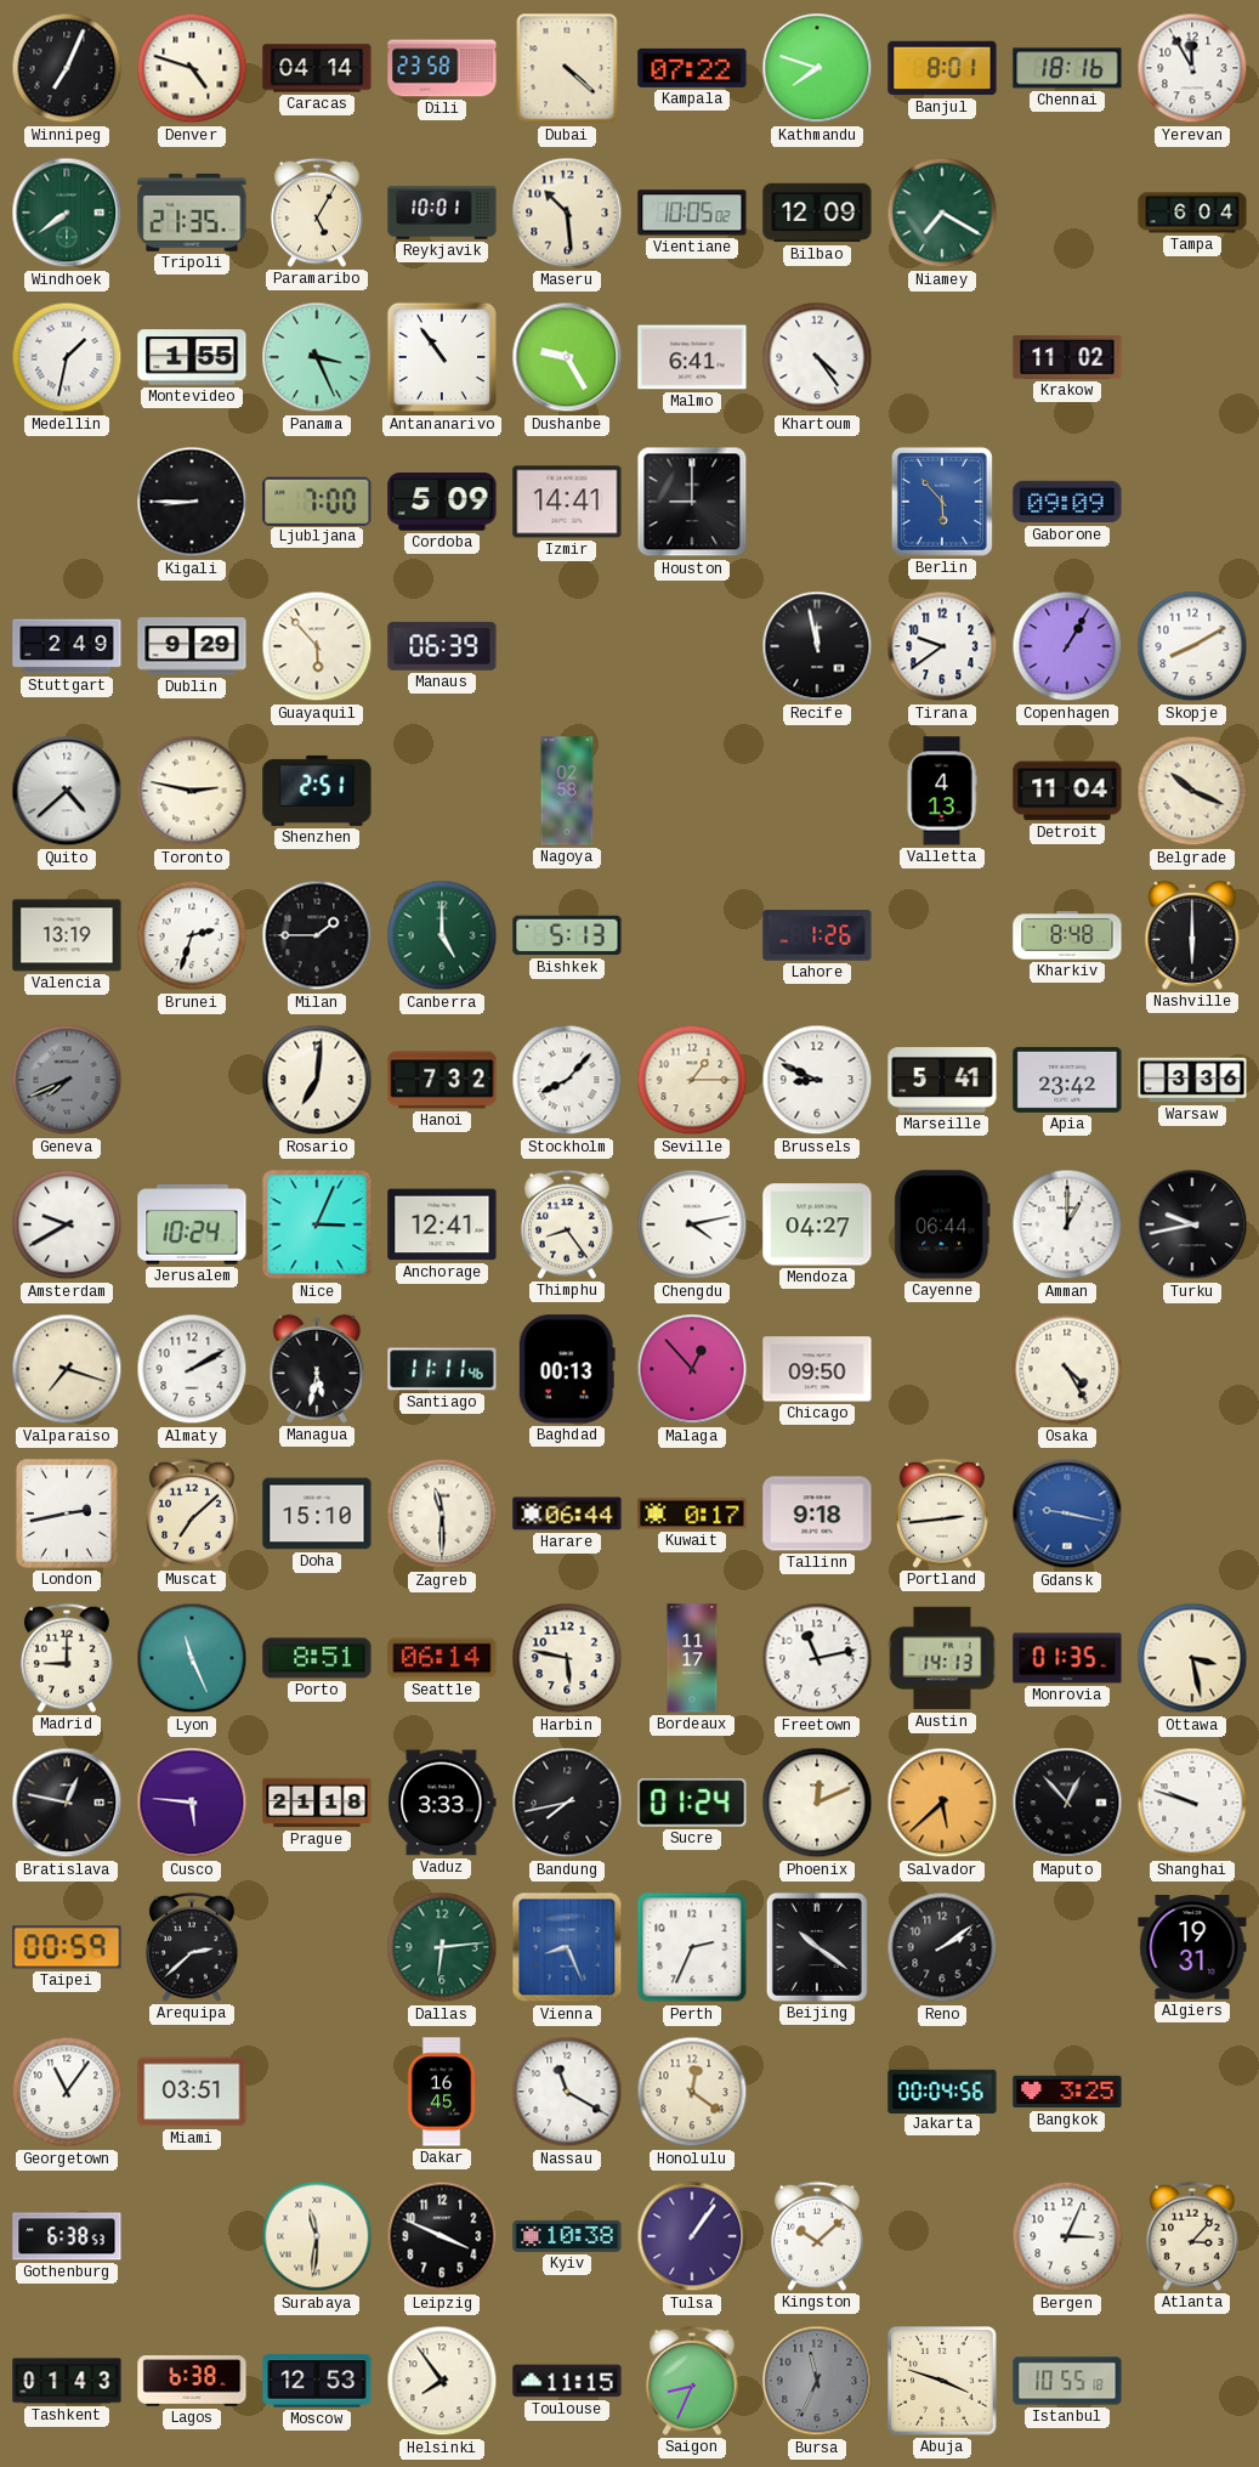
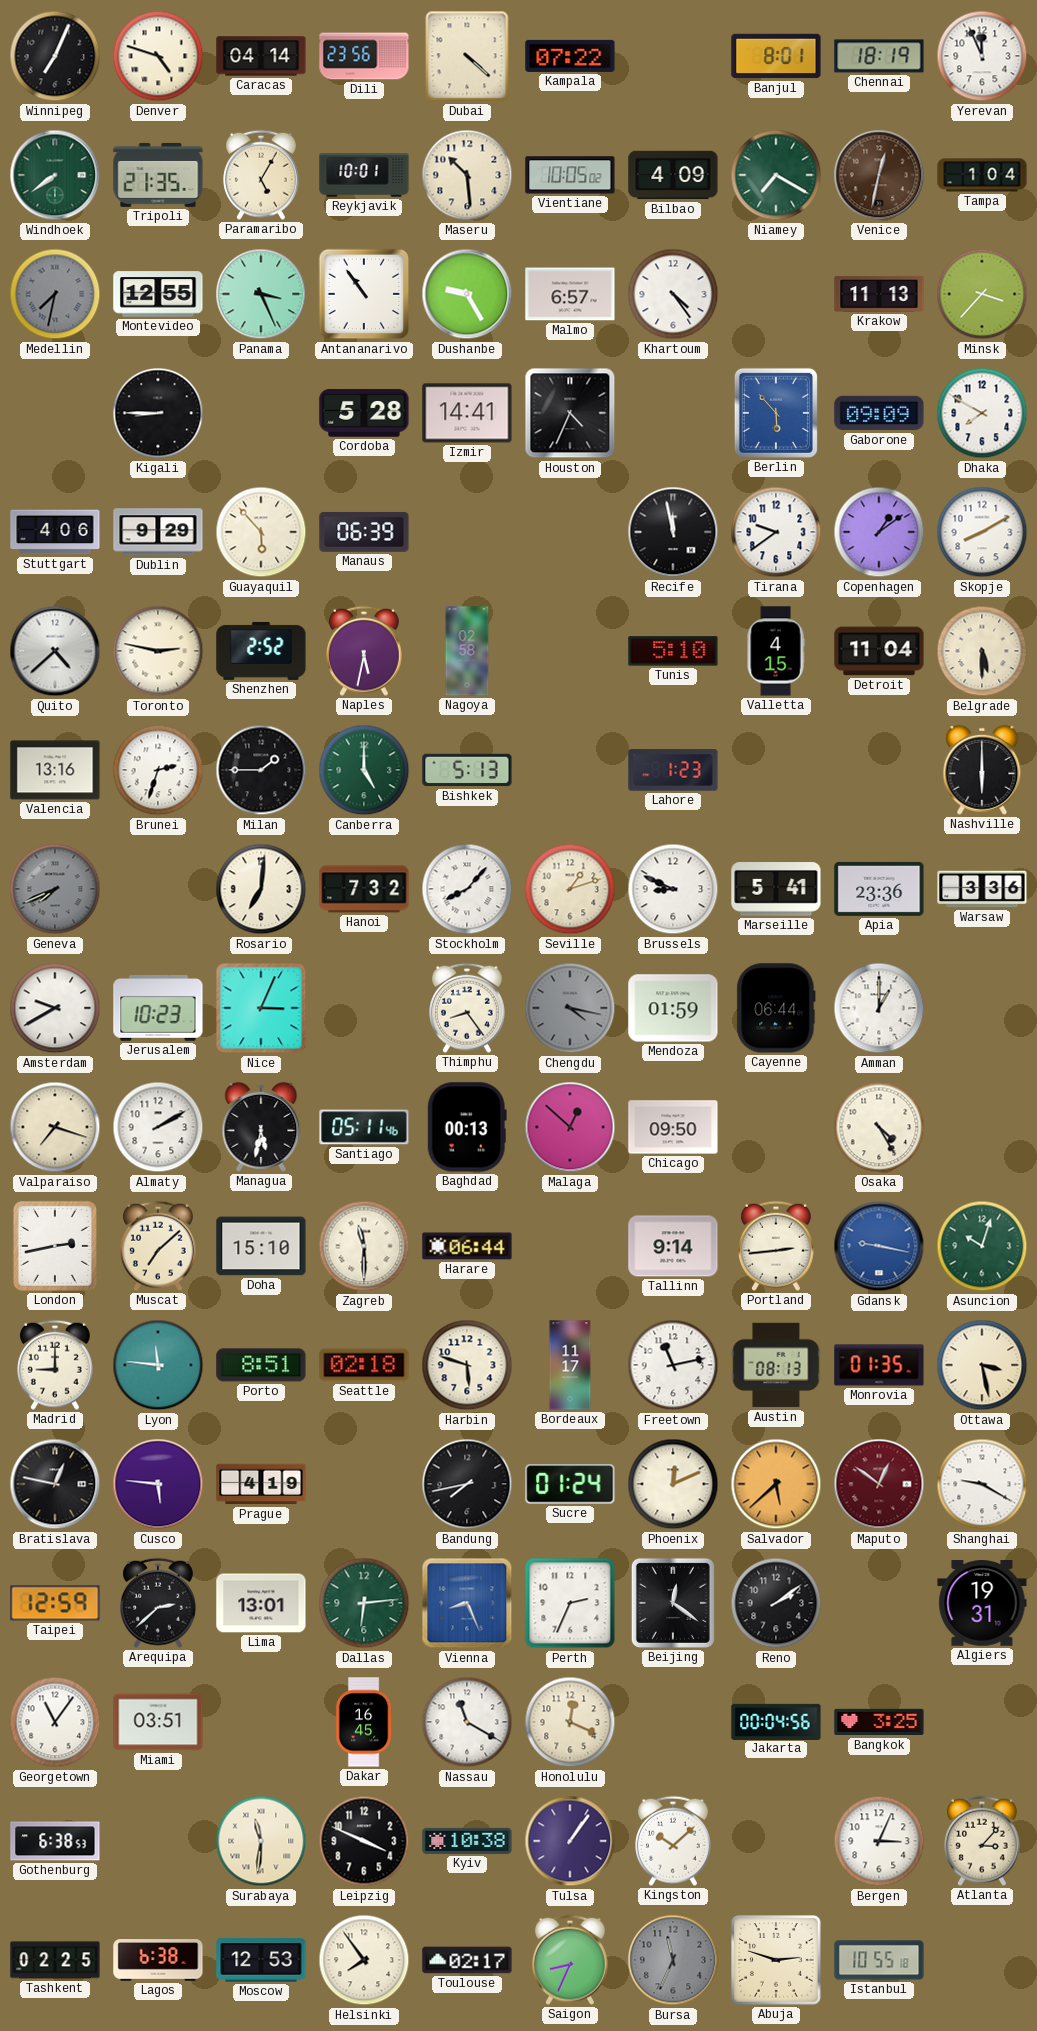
Dili: 23:58 -> 23:56
Kathmandu: 7:48 -> none
Chennai: 18:16 -> 18:19
Yerevan: 11:55 -> 11:56
Bilbao: 12:09 -> 4:09
Venice: none -> 12:32
Tampa: 6:04 -> 1:04
Medellin: 1:32 -> 7:32
Medellin dial: white -> grey
Montevideo: 1:55 -> 12:55
Malmo: 6:41 -> 6:57
Krakow: 11:02 -> 11:13
Minsk: none -> 3:37
Ljubljana: 7:00 -> none
Cordoba: 5:09 -> 5:28
Houston: 9:00 -> 4:34
Dhaka: none -> 7:50
Stuttgart: 2:49 -> 4:06
Copenhagen: 1:05 -> 1:09
Shenzhen: 2:51 -> 2:52
Naples: none -> 5:32
Tunis: none -> 5:10
Valletta: 4:13 -> 4:15
Belgrade: 10:19 -> 5:30
Valencia: 13:19 -> 13:16
Lahore: 1:26 -> 1:23
Kharkiv: 8:48 -> none
Seville: 1:15 -> 1:12
Apia: 23:42 -> 23:36
Jerusalem: 10:24 -> 10:23
Anchorage: 12:41 -> none
Chengdu: 4:13 -> 4:17
Chengdu dial: white -> grey
Mendoza: 04:27 -> 01:59
Turku: 9:43 -> none
Santiago: 11:11 -> 05:11
Malaga: 12:53 -> 12:52
Kuwait: 0:17 -> none
Tallinn: 9:18 -> 9:14
Asuncion: none -> 10:03
Lyon: 11:26 -> 11:46
Seattle: 06:14 -> 02:18
Harbin: 5:47 -> 5:48
Austin: 14:13 -> 08:13
Prague: 21:18 -> 4:19
Vaduz: 3:33 -> none
Maputo: 12:53 -> 12:51
Maputo dial: black -> burgundy
Shanghai: 9:48 -> 9:20
Taipei: 00:59 -> 12:59
Lima: none -> 13:01
Beijing: 10:21 -> 12:21
Honolulu: 12:21 -> 12:19
Tashkent: 01:43 -> 02:25
Toulouse: 11:15 -> 02:17
Abuja: 3:48 -> 2:48
